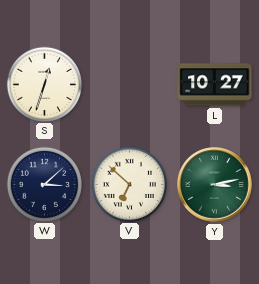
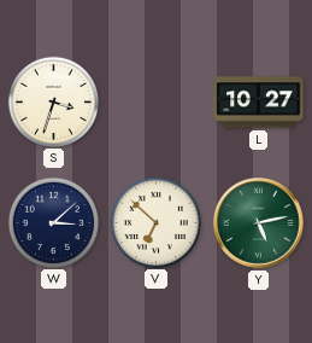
S: 12:33 -> 3:33
Y: 3:13 -> 5:13
